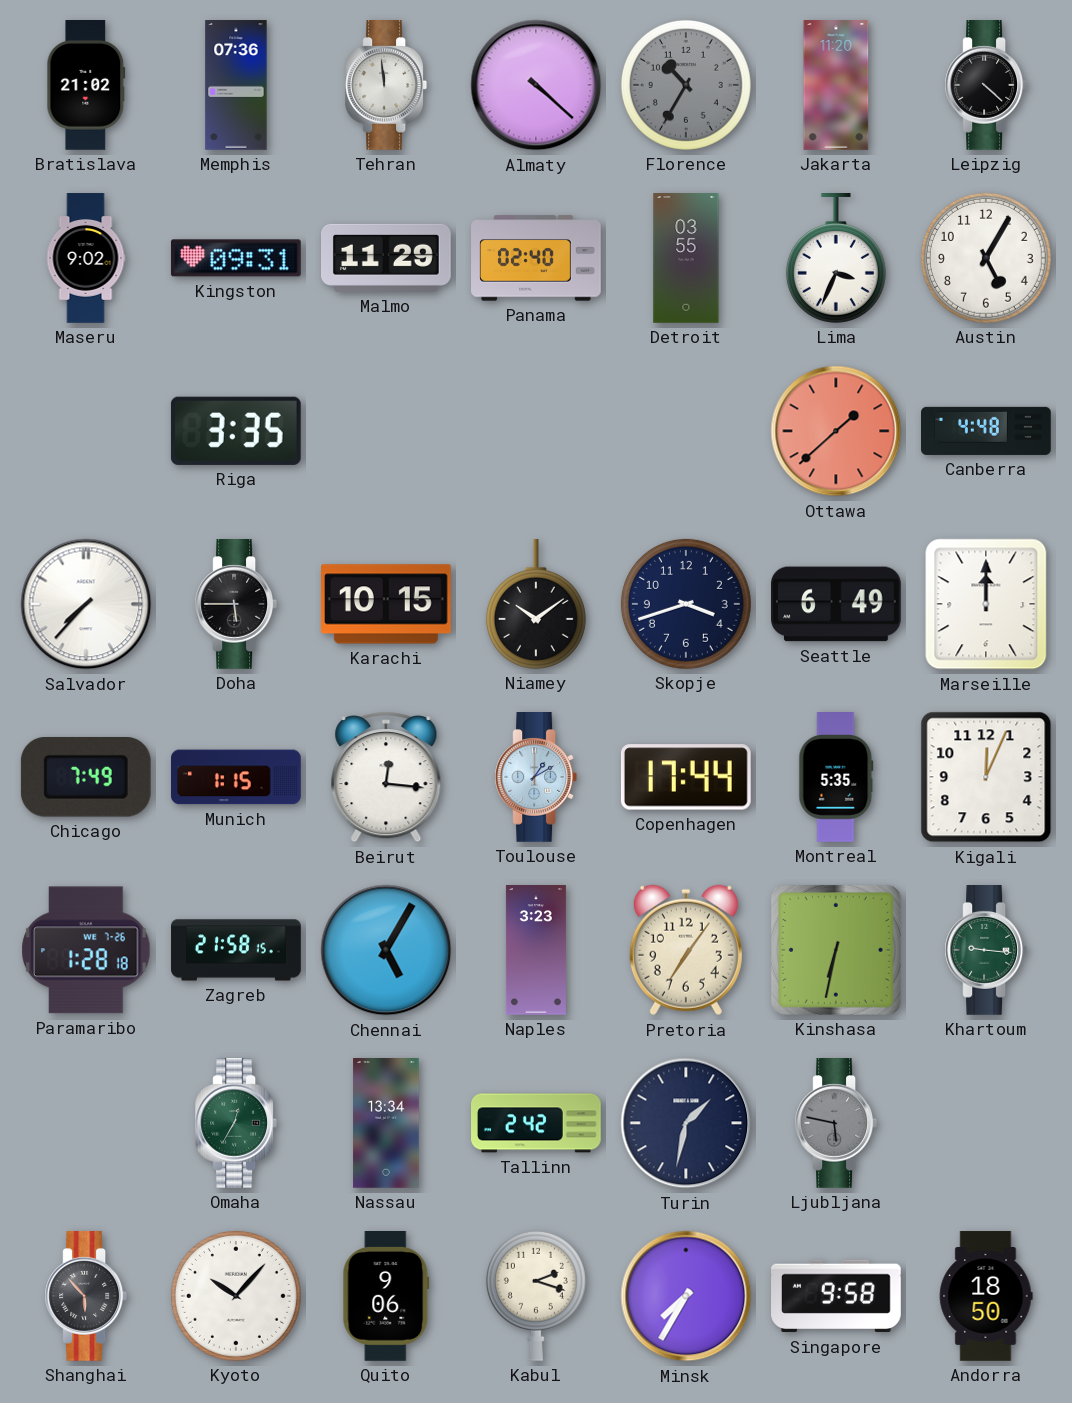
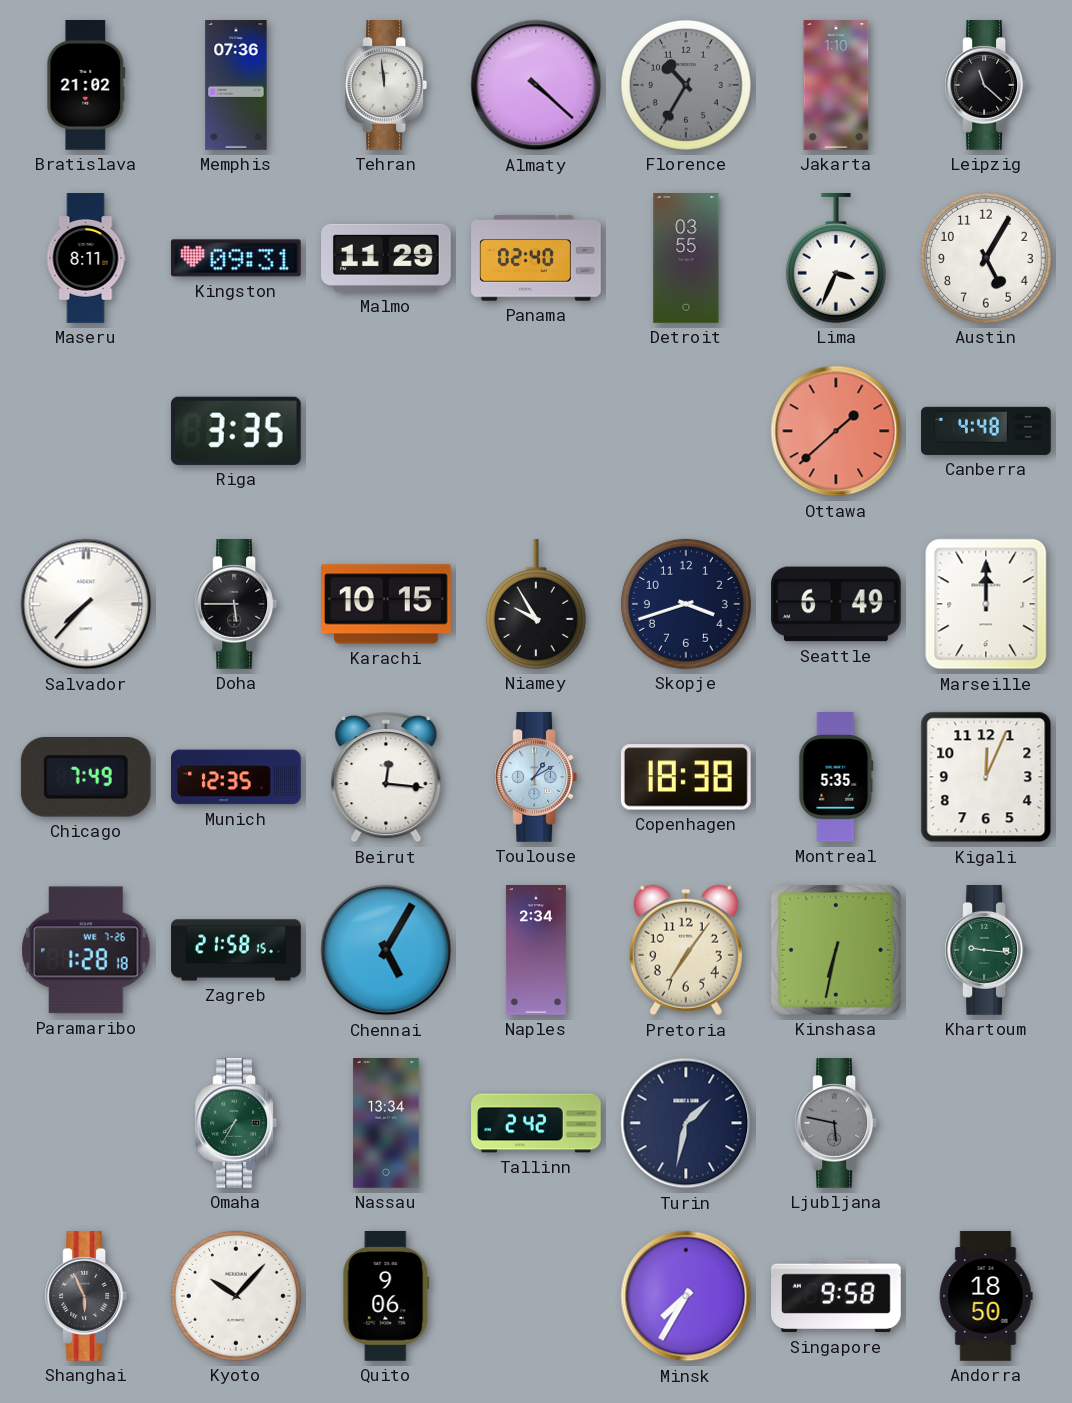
Jakarta: 11:20 -> 1:10
Leipzig: 4:22 -> 11:22
Maseru: 9:02 -> 8:11
Niamey: 10:09 -> 9:55
Munich: 1:15 -> 12:35
Copenhagen: 17:44 -> 18:38
Naples: 3:23 -> 2:34
Omaha: 12:35 -> 7:35
Shanghai: 5:53 -> 5:56
Kabul: 2:18 -> none
